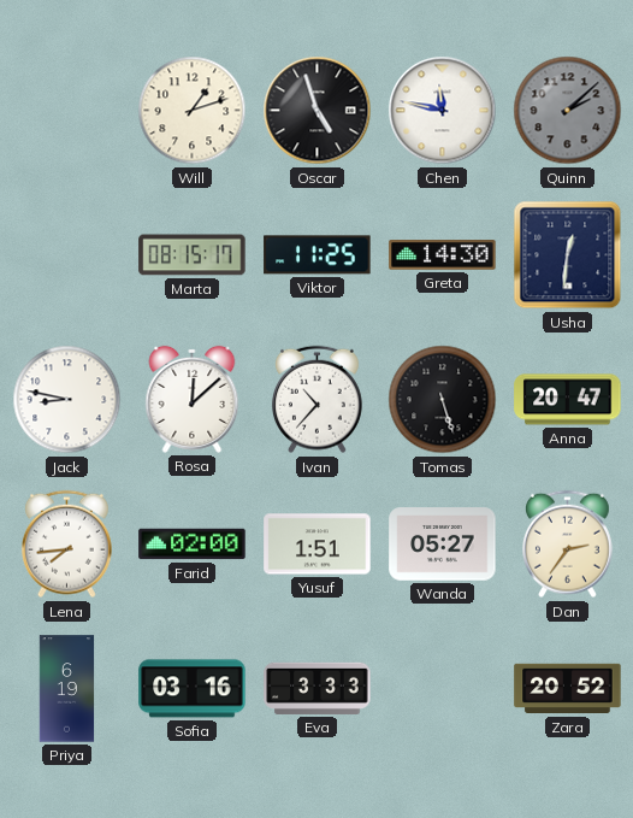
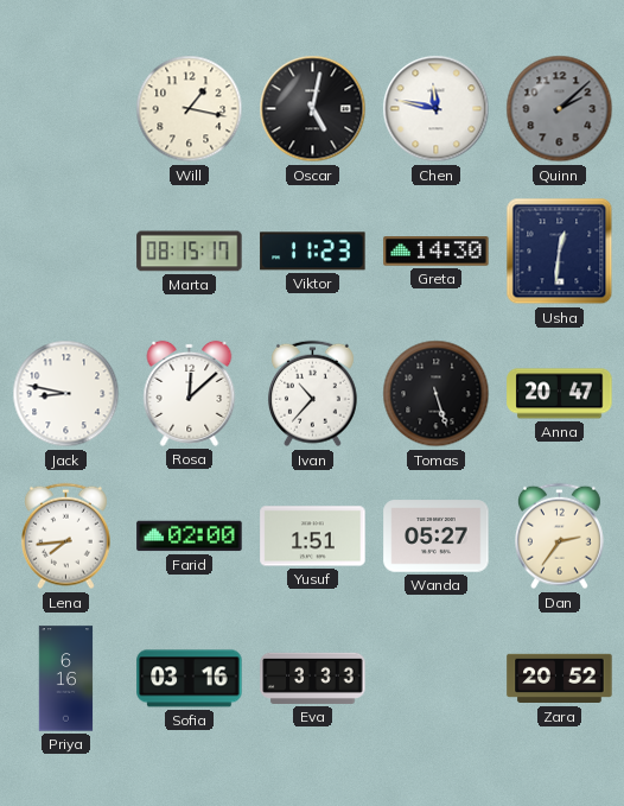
Will: 1:12 -> 1:17
Oscar: 4:57 -> 5:02
Viktor: 11:25 -> 11:23
Priya: 6:19 -> 6:16
